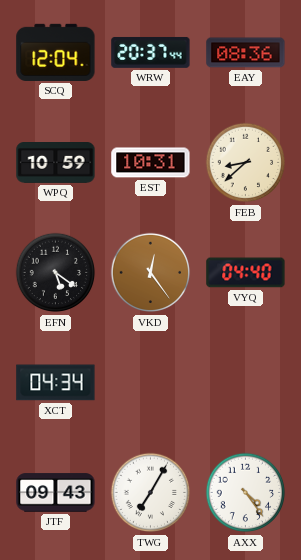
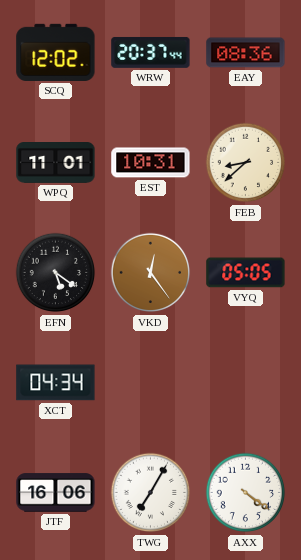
SCQ: 12:04 -> 12:02
WPQ: 10:59 -> 11:01
VYQ: 04:40 -> 05:05
JTF: 09:43 -> 16:06
AXX: 4:24 -> 4:21
